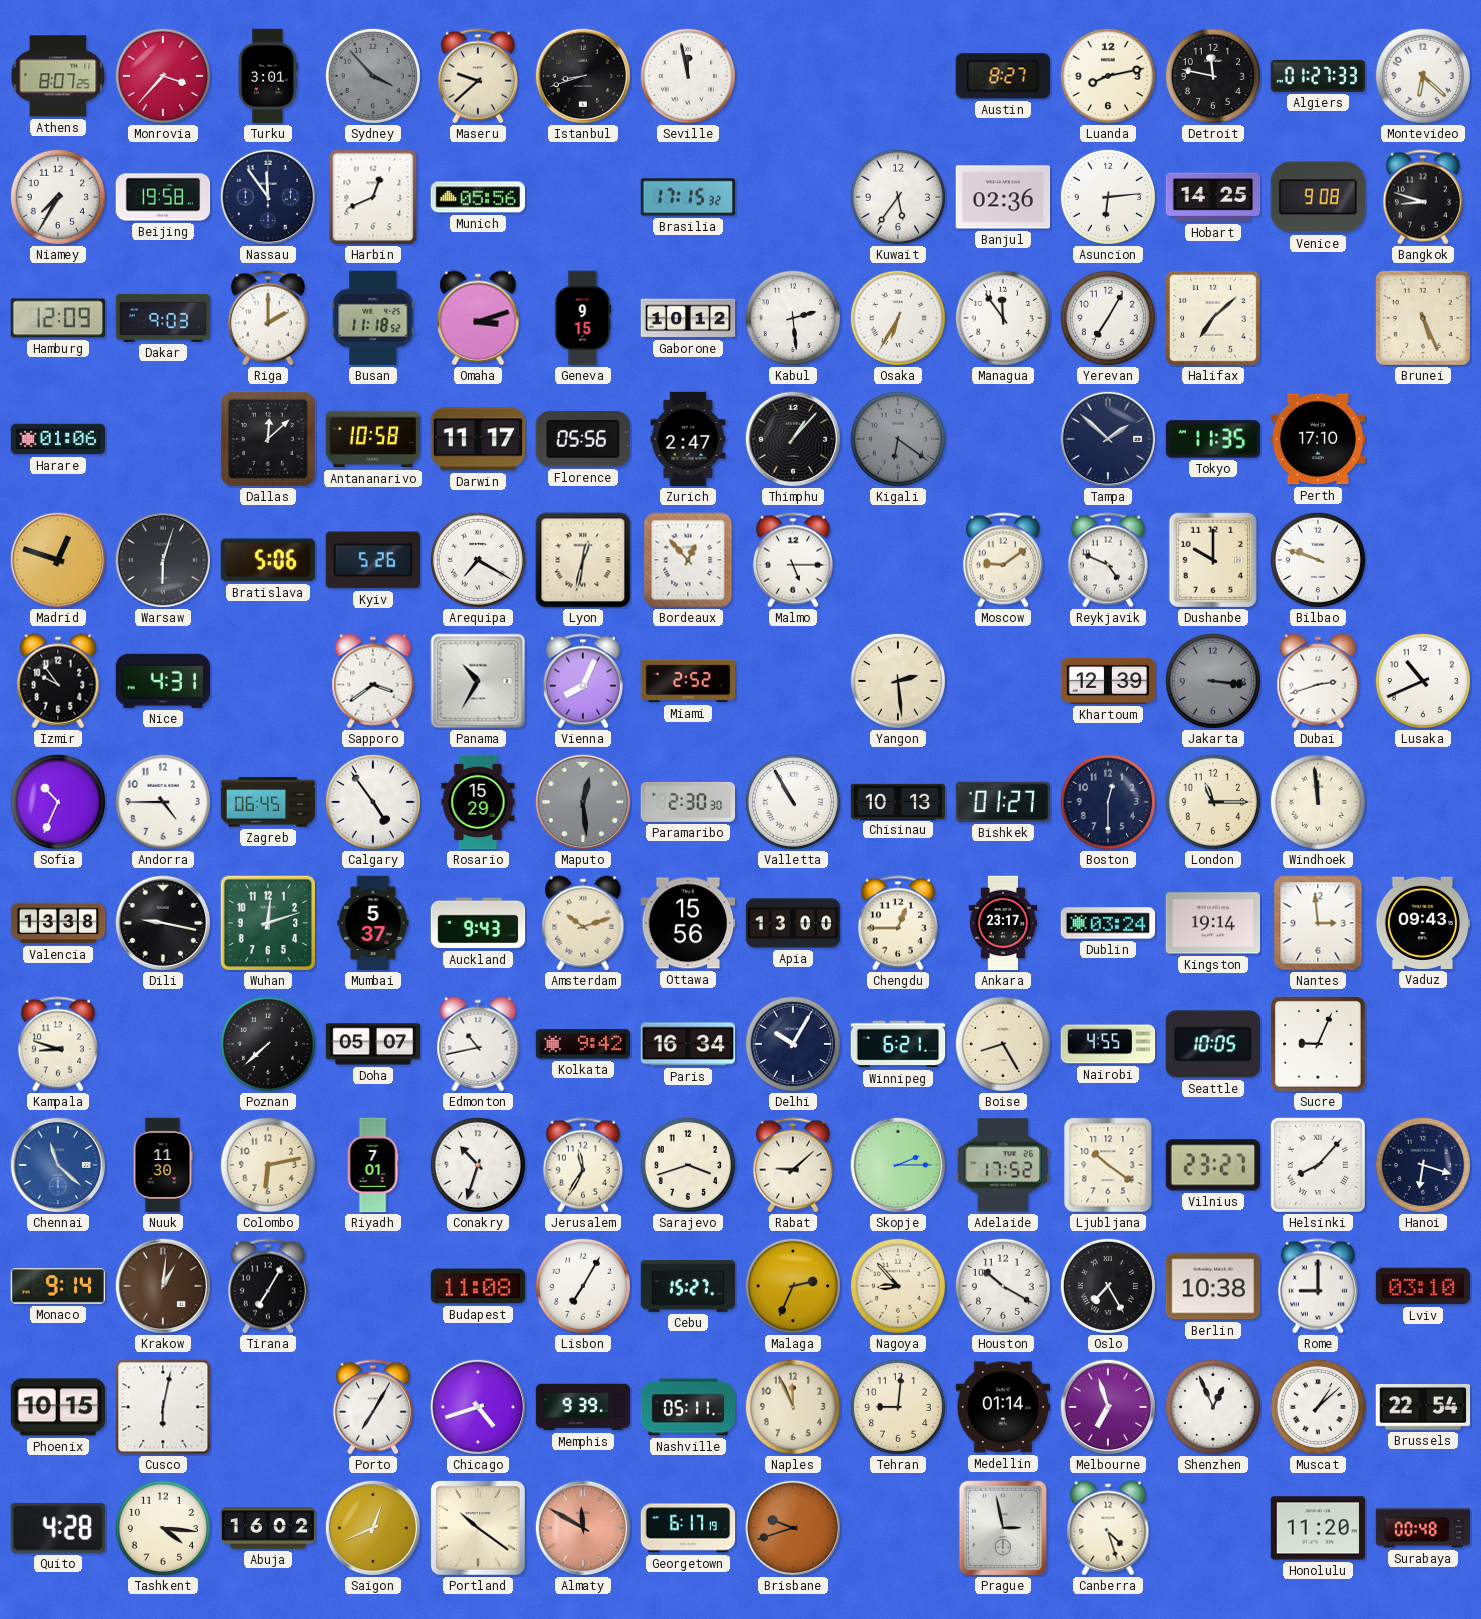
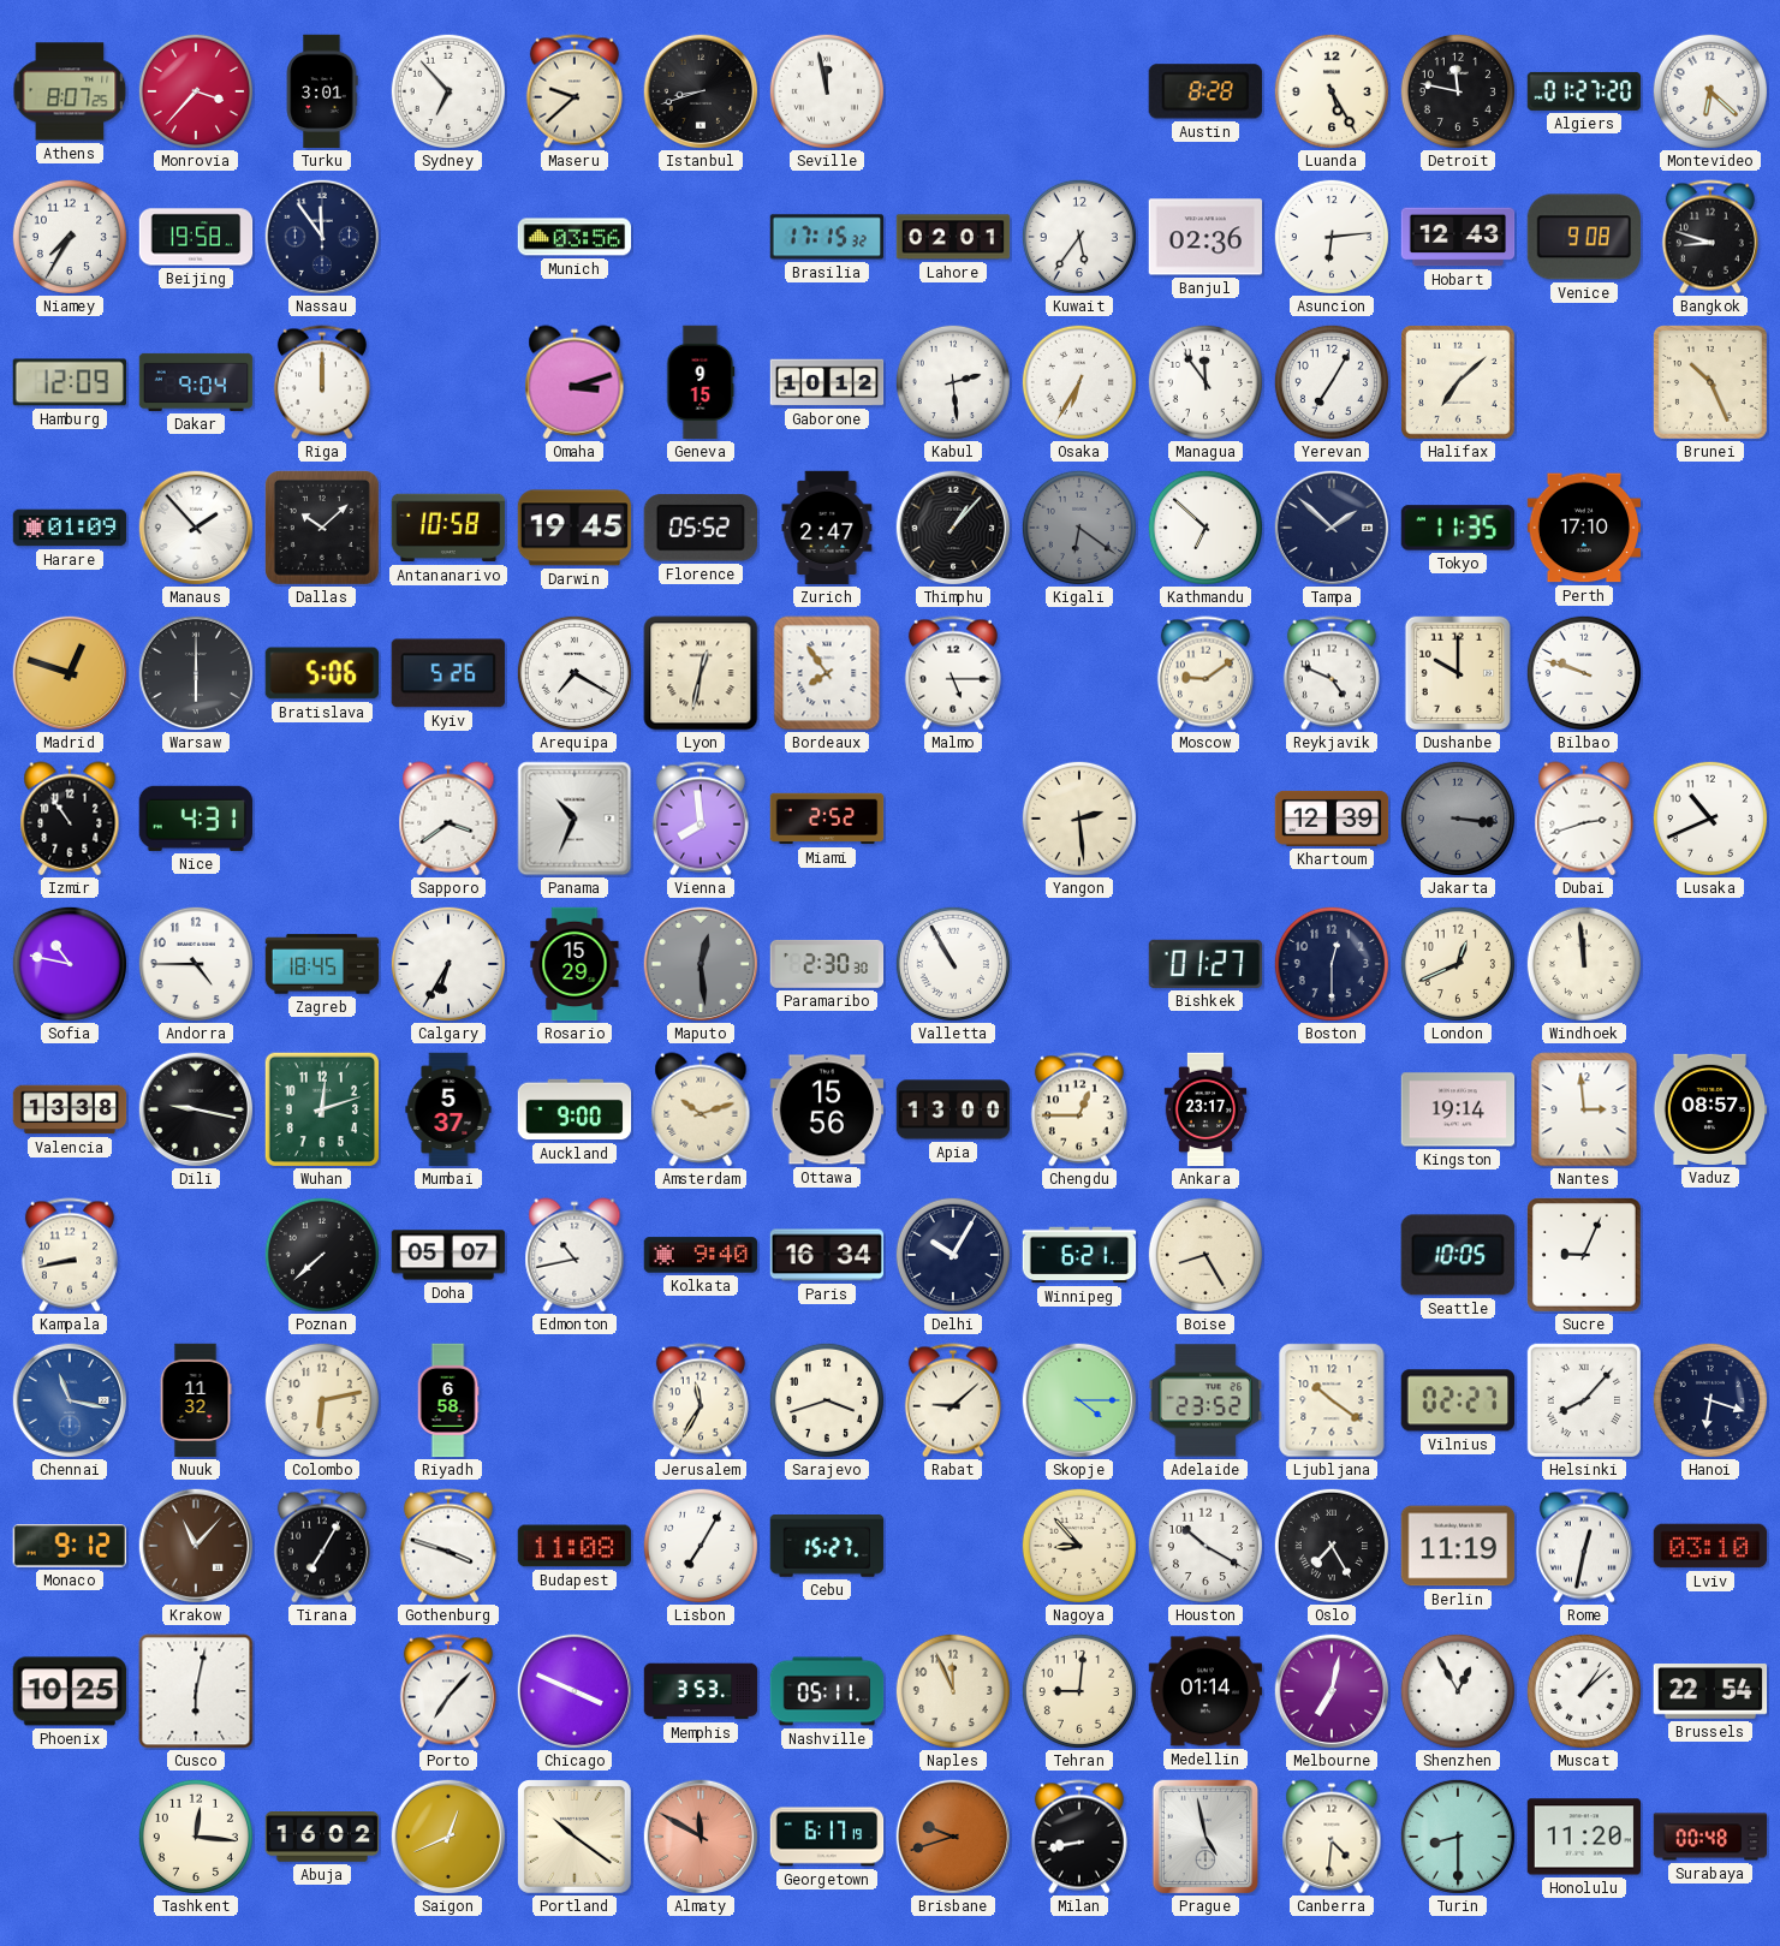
Sydney: 3:53 -> 6:53
Sydney dial: grey -> white
Austin: 8:27 -> 8:28
Luanda: 8:13 -> 5:25
Algiers: 01:27:33 -> 01:27:20
Harbin: 12:41 -> none
Munich: 05:56 -> 03:56
Lahore: none -> 02:01
Hobart: 14:25 -> 12:43
Dakar: 9:03 -> 9:04
Riga: 2:00 -> 12:00
Busan: 11:18 -> none
Brunei: 5:26 -> 10:26
Harare: 01:06 -> 01:09
Manaus: none -> 1:53
Dallas: 12:08 -> 10:08
Darwin: 11:17 -> 19:45
Florence: 05:56 -> 05:52
Kathmandu: none -> 6:52
Warsaw: 6:03 -> 6:00
Bordeaux: 12:53 -> 7:54
Izmir: 9:54 -> 10:54
Panama: 10:35 -> 10:34
Vienna: 8:04 -> 7:59
Sofia: 10:34 -> 10:47
Zagreb: 06:45 -> 18:45
Calgary: 4:54 -> 6:35
Chisinau: 10:13 -> none
London: 11:15 -> 12:41
Auckland: 9:43 -> 9:00
Dublin: 03:24 -> none
Vaduz: 09:43 -> 08:57
Kampala: 8:48 -> 8:43
Kolkata: 9:42 -> 9:40
Nairobi: 4:55 -> none
Chennai: 11:22 -> 11:17
Nuuk: 11:30 -> 11:32
Riyadh: 7:01 -> 6:58
Conakry: 10:33 -> none
Skopje: 2:15 -> 4:15
Adelaide: 17:52 -> 23:52
Vilnius: 23:27 -> 02:27
Monaco: 9:14 -> 9:12
Krakow: 1:01 -> 11:07
Gothenburg: none -> 3:48
Malaga: 2:34 -> none
Berlin: 10:38 -> 11:19
Rome: 9:00 -> 12:32
Phoenix: 10:15 -> 10:25
Porto: 7:05 -> 7:07
Chicago: 4:42 -> 3:49
Memphis: 9:39 -> 3:53
Melbourne: 6:57 -> 7:02
Shenzhen: 12:56 -> 12:55
Quito: 4:28 -> none
Tashkent: 4:16 -> 12:16
Milan: none -> 8:43
Prague: 2:58 -> 4:58
Canberra: 4:27 -> 4:31
Turin: none -> 8:30
